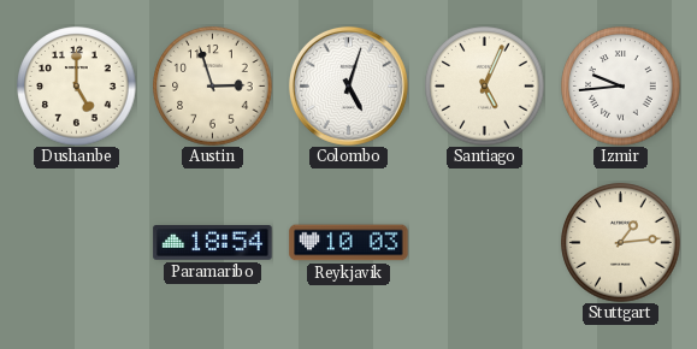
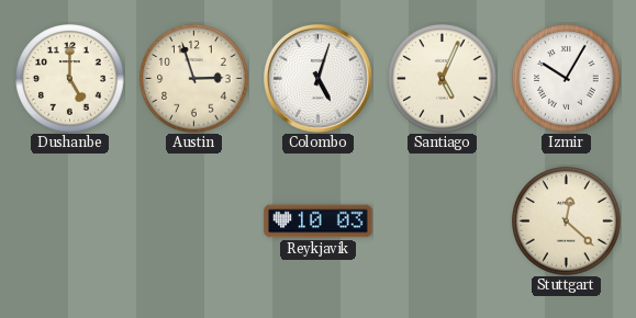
Izmir: 9:44 -> 10:05
Paramaribo: 18:54 -> none
Stuttgart: 1:14 -> 12:22
